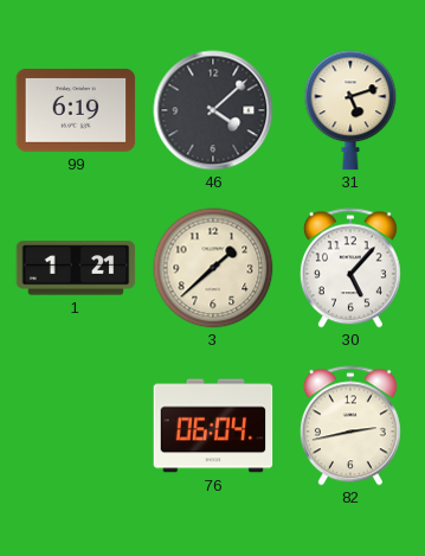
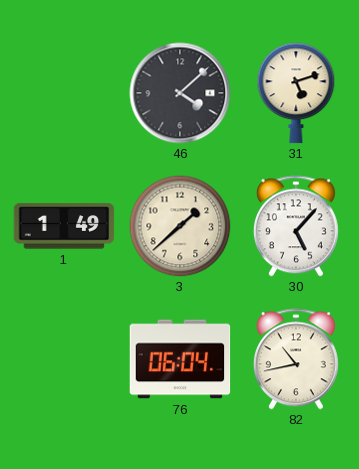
99: 6:19 -> none
1: 1:21 -> 1:49
82: 2:43 -> 10:43
